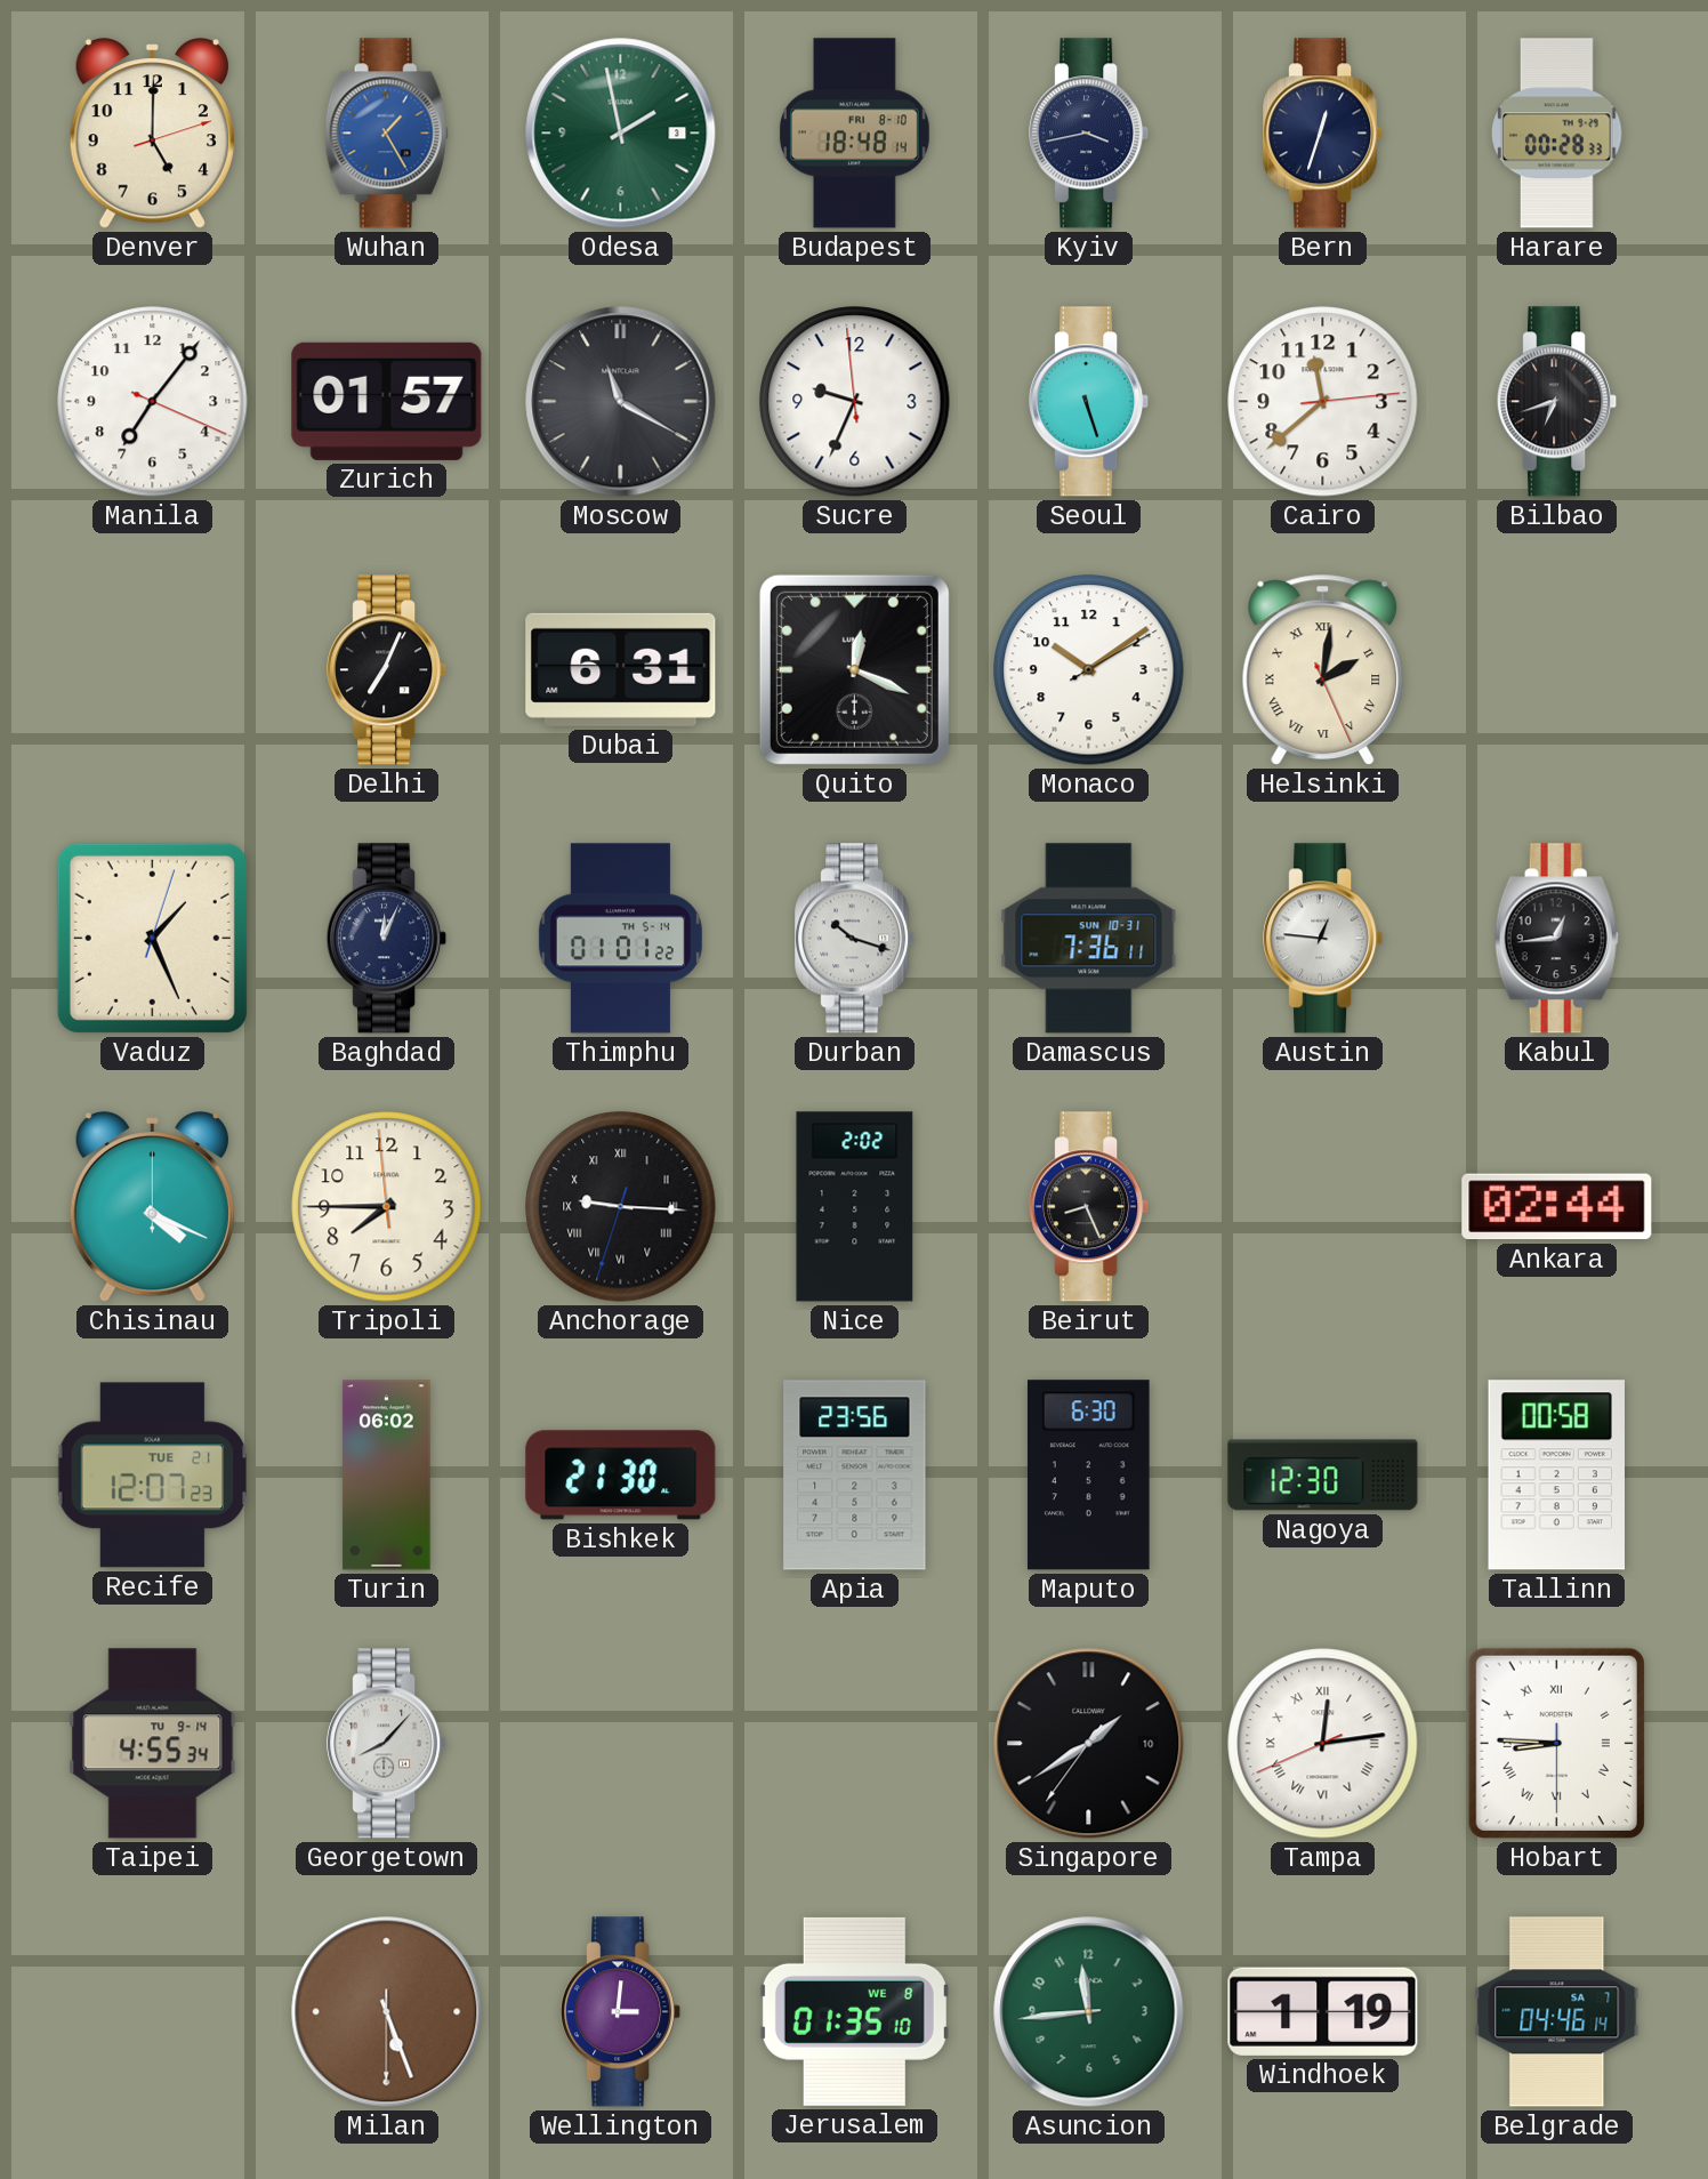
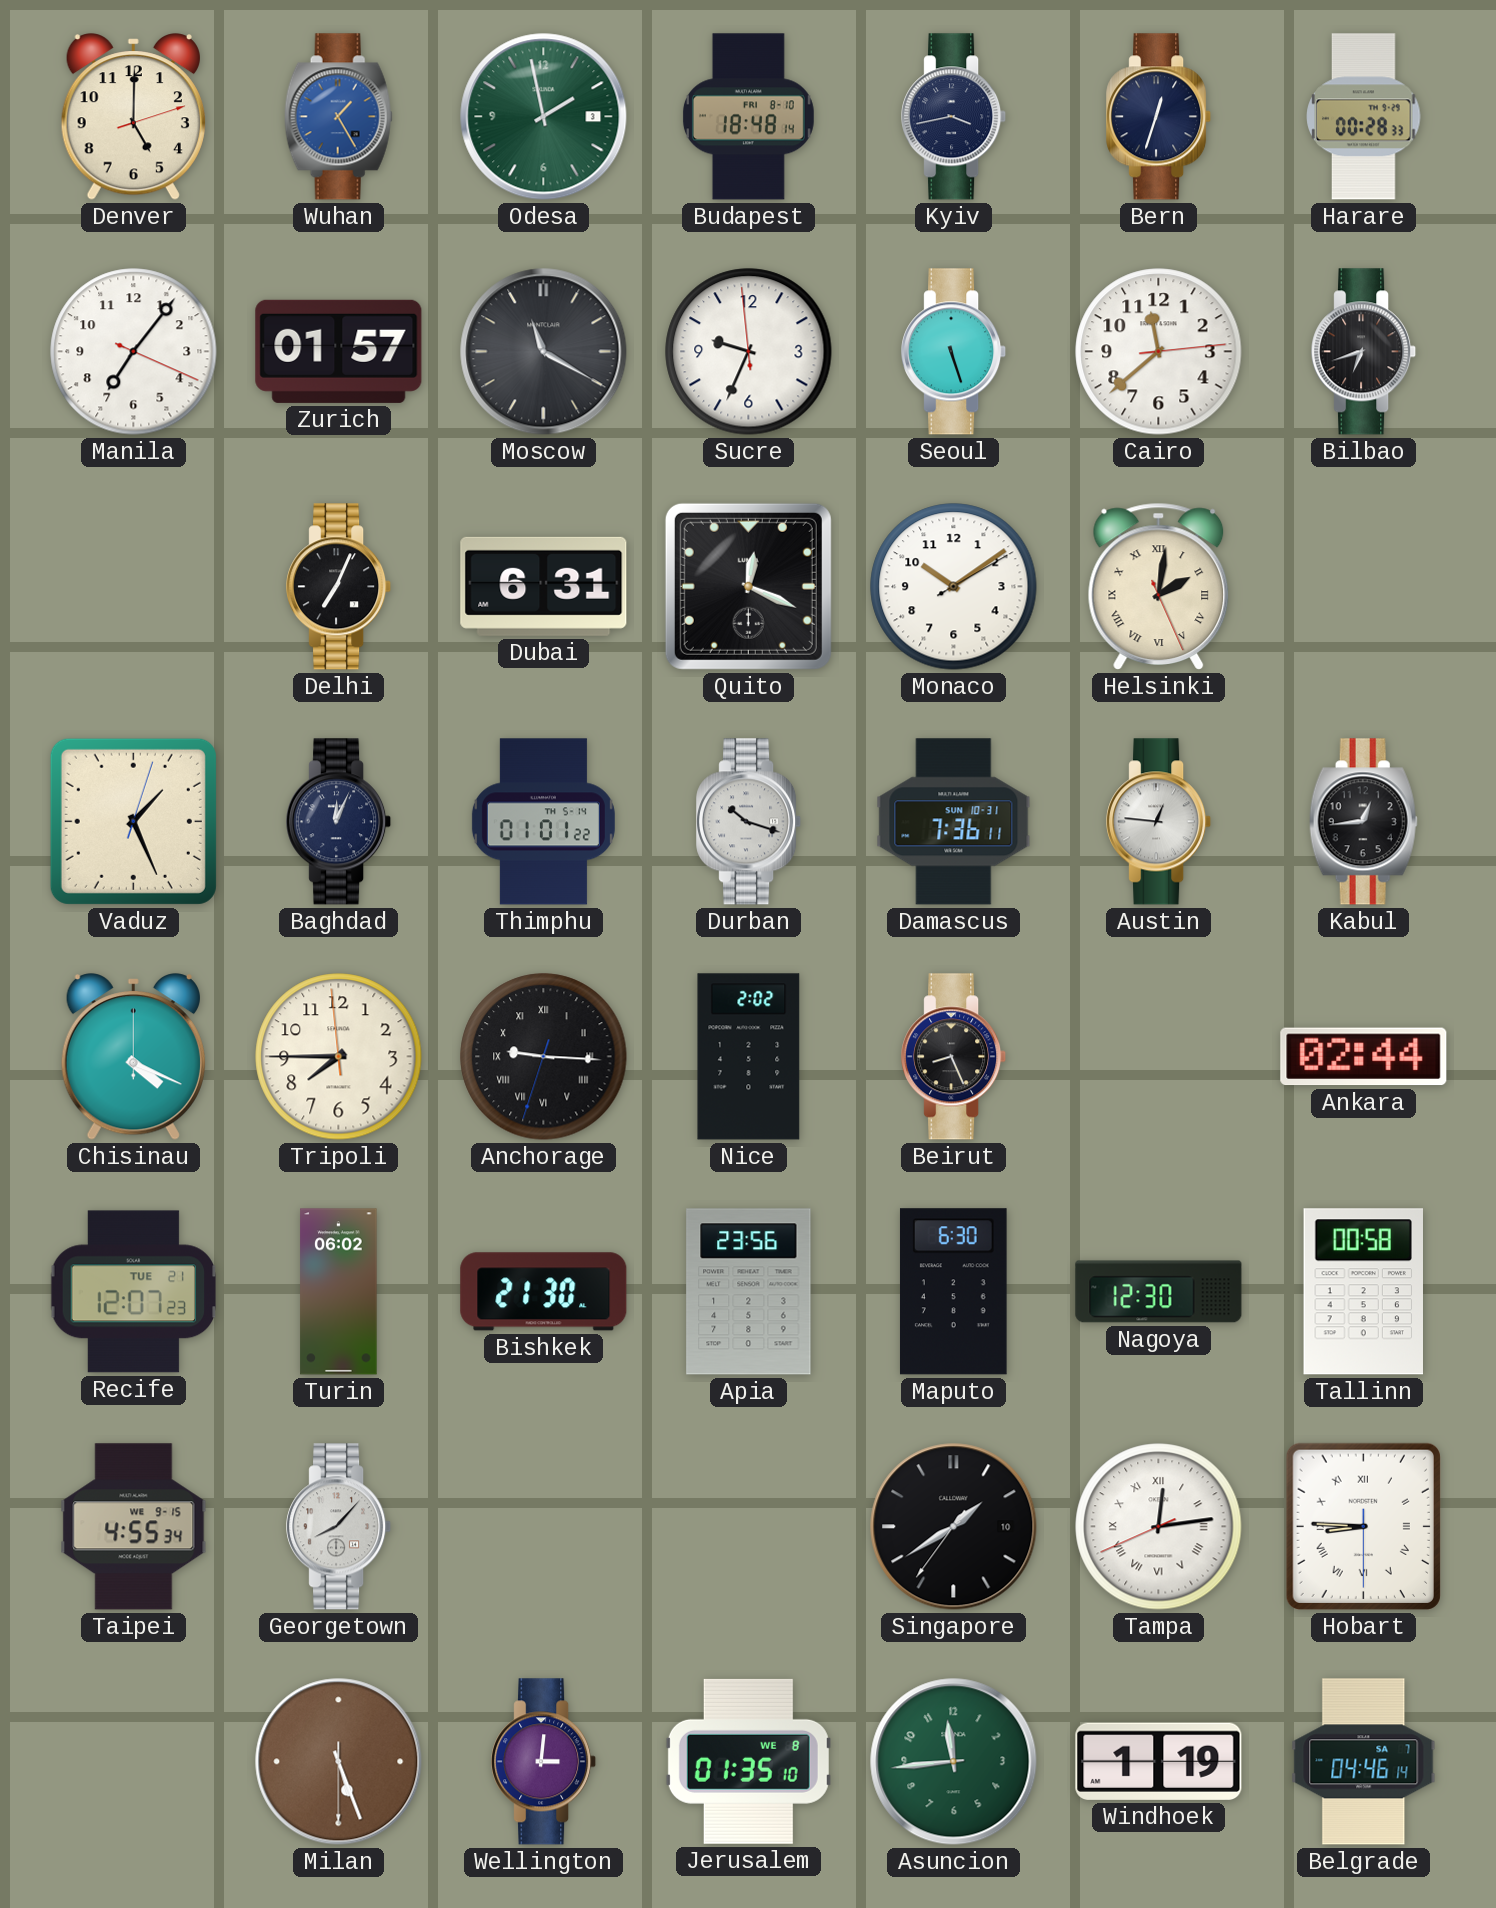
Taipei date: TU 9-14 -> WE 9-15
